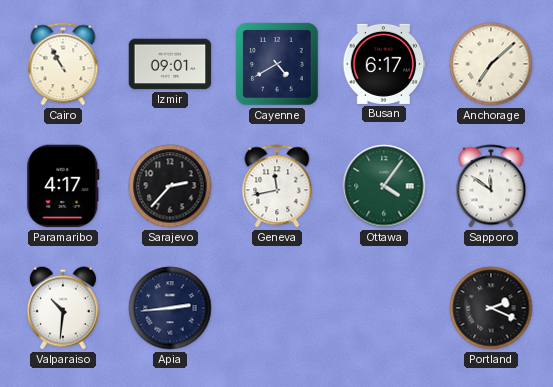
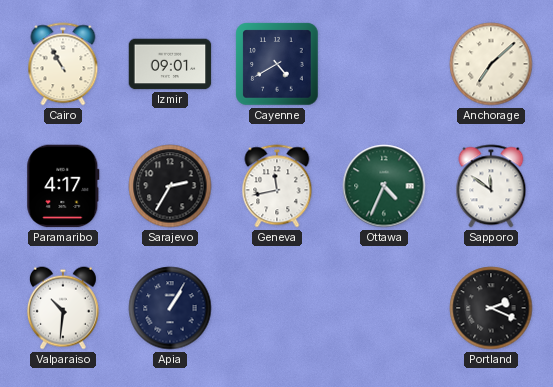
Busan: 6:17 -> none
Sarajevo: 2:37 -> 2:35
Ottawa: 4:06 -> 4:34
Apia: 2:44 -> 1:05
